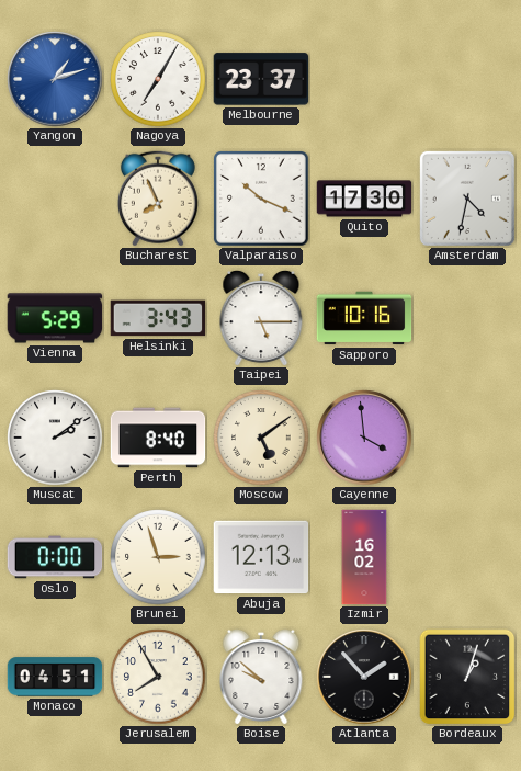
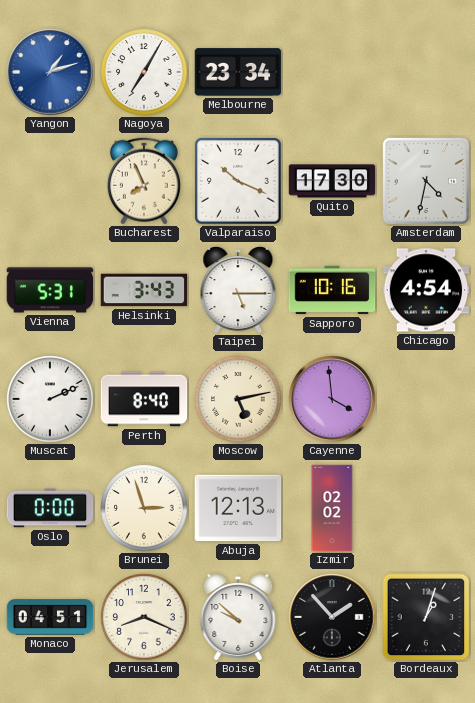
Melbourne: 23:37 -> 23:34
Vienna: 5:29 -> 5:31
Chicago: none -> 4:54
Muscat: 2:09 -> 2:11
Moscow: 5:09 -> 5:13
Izmir: 16:02 -> 02:02
Jerusalem: 7:55 -> 8:19
